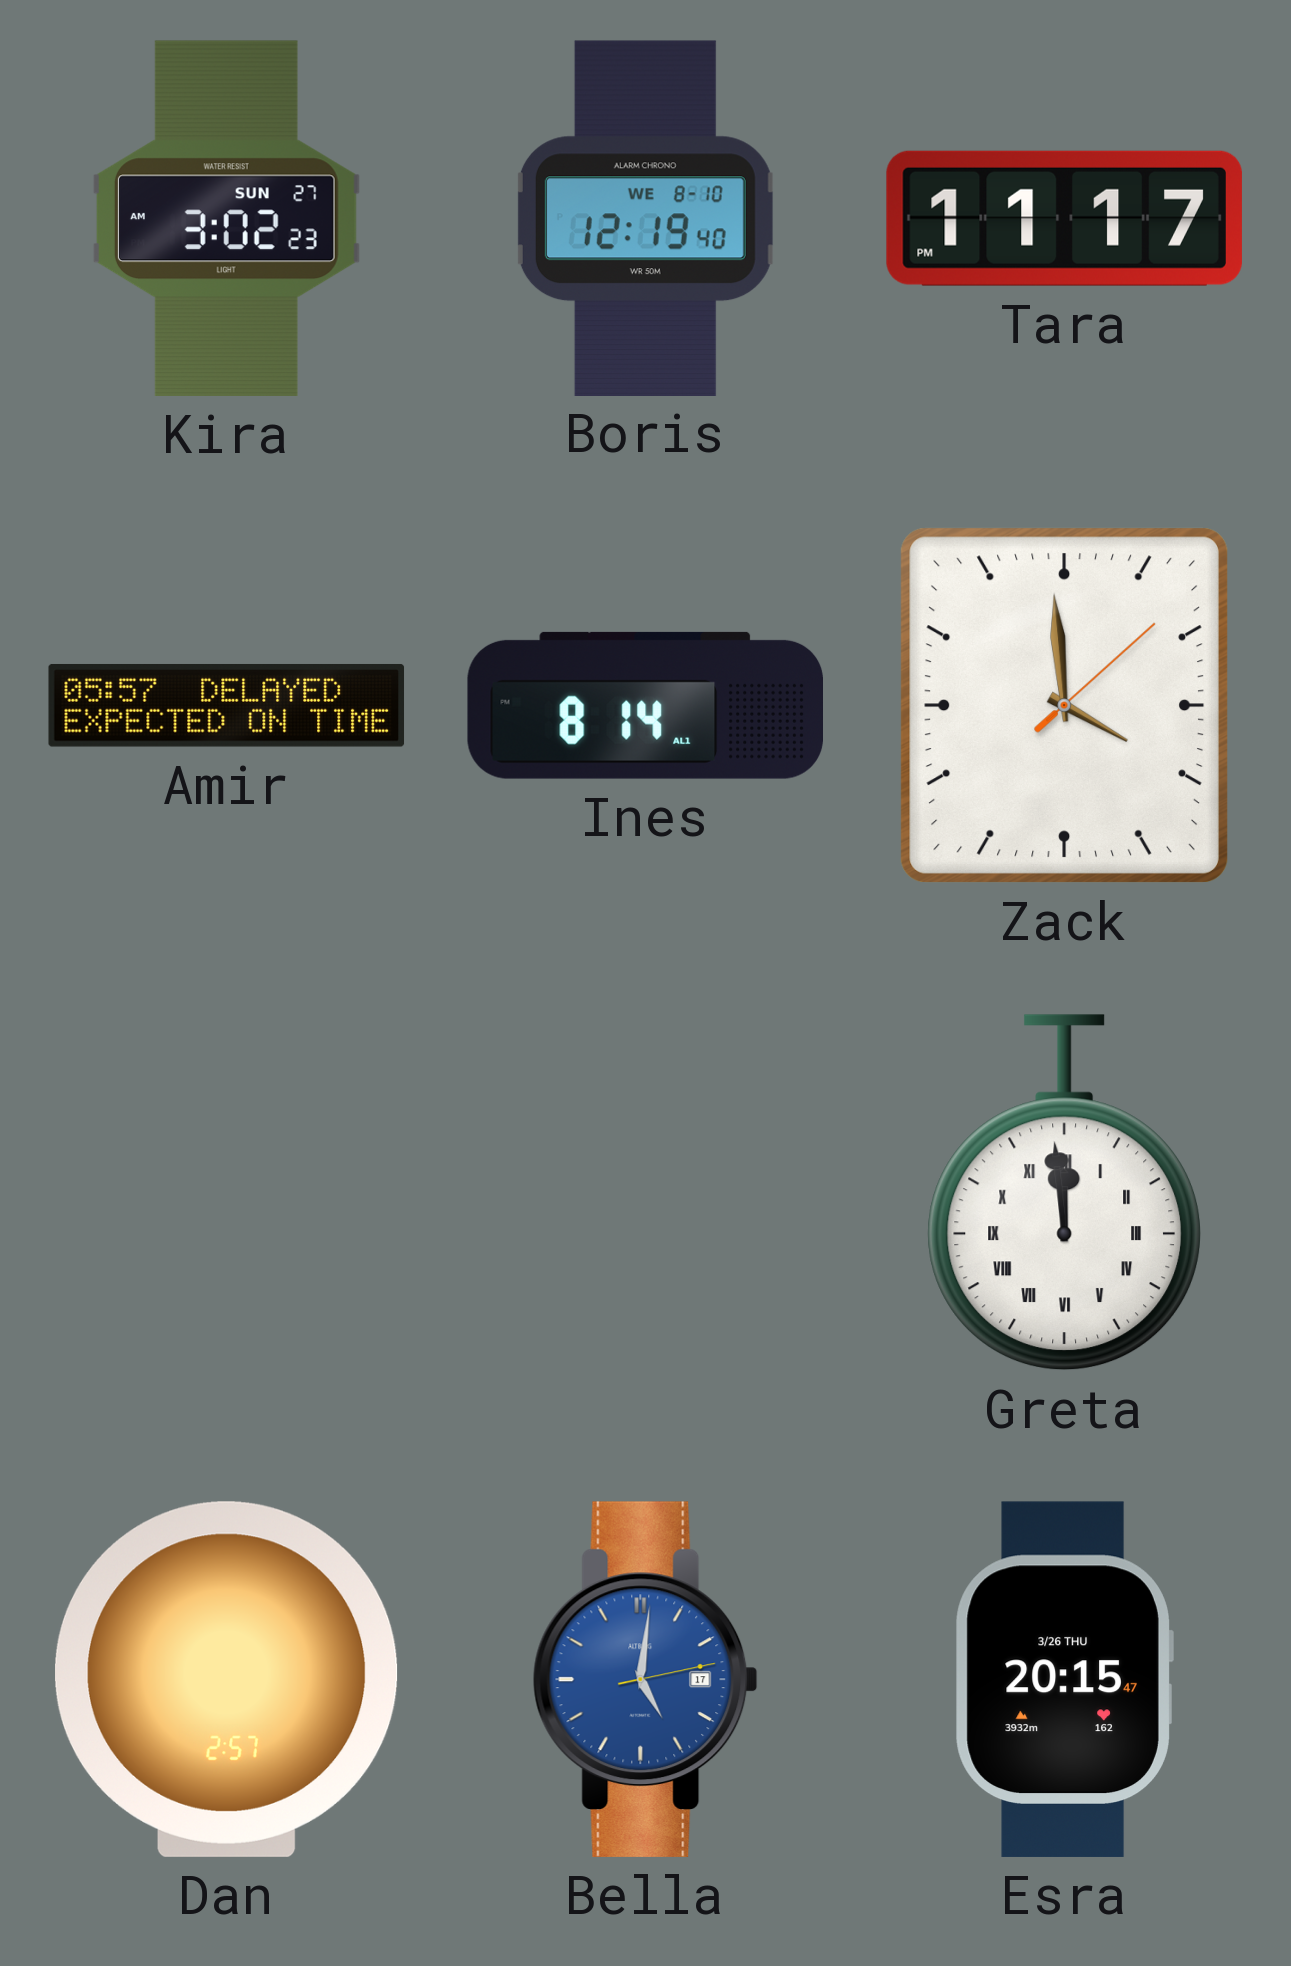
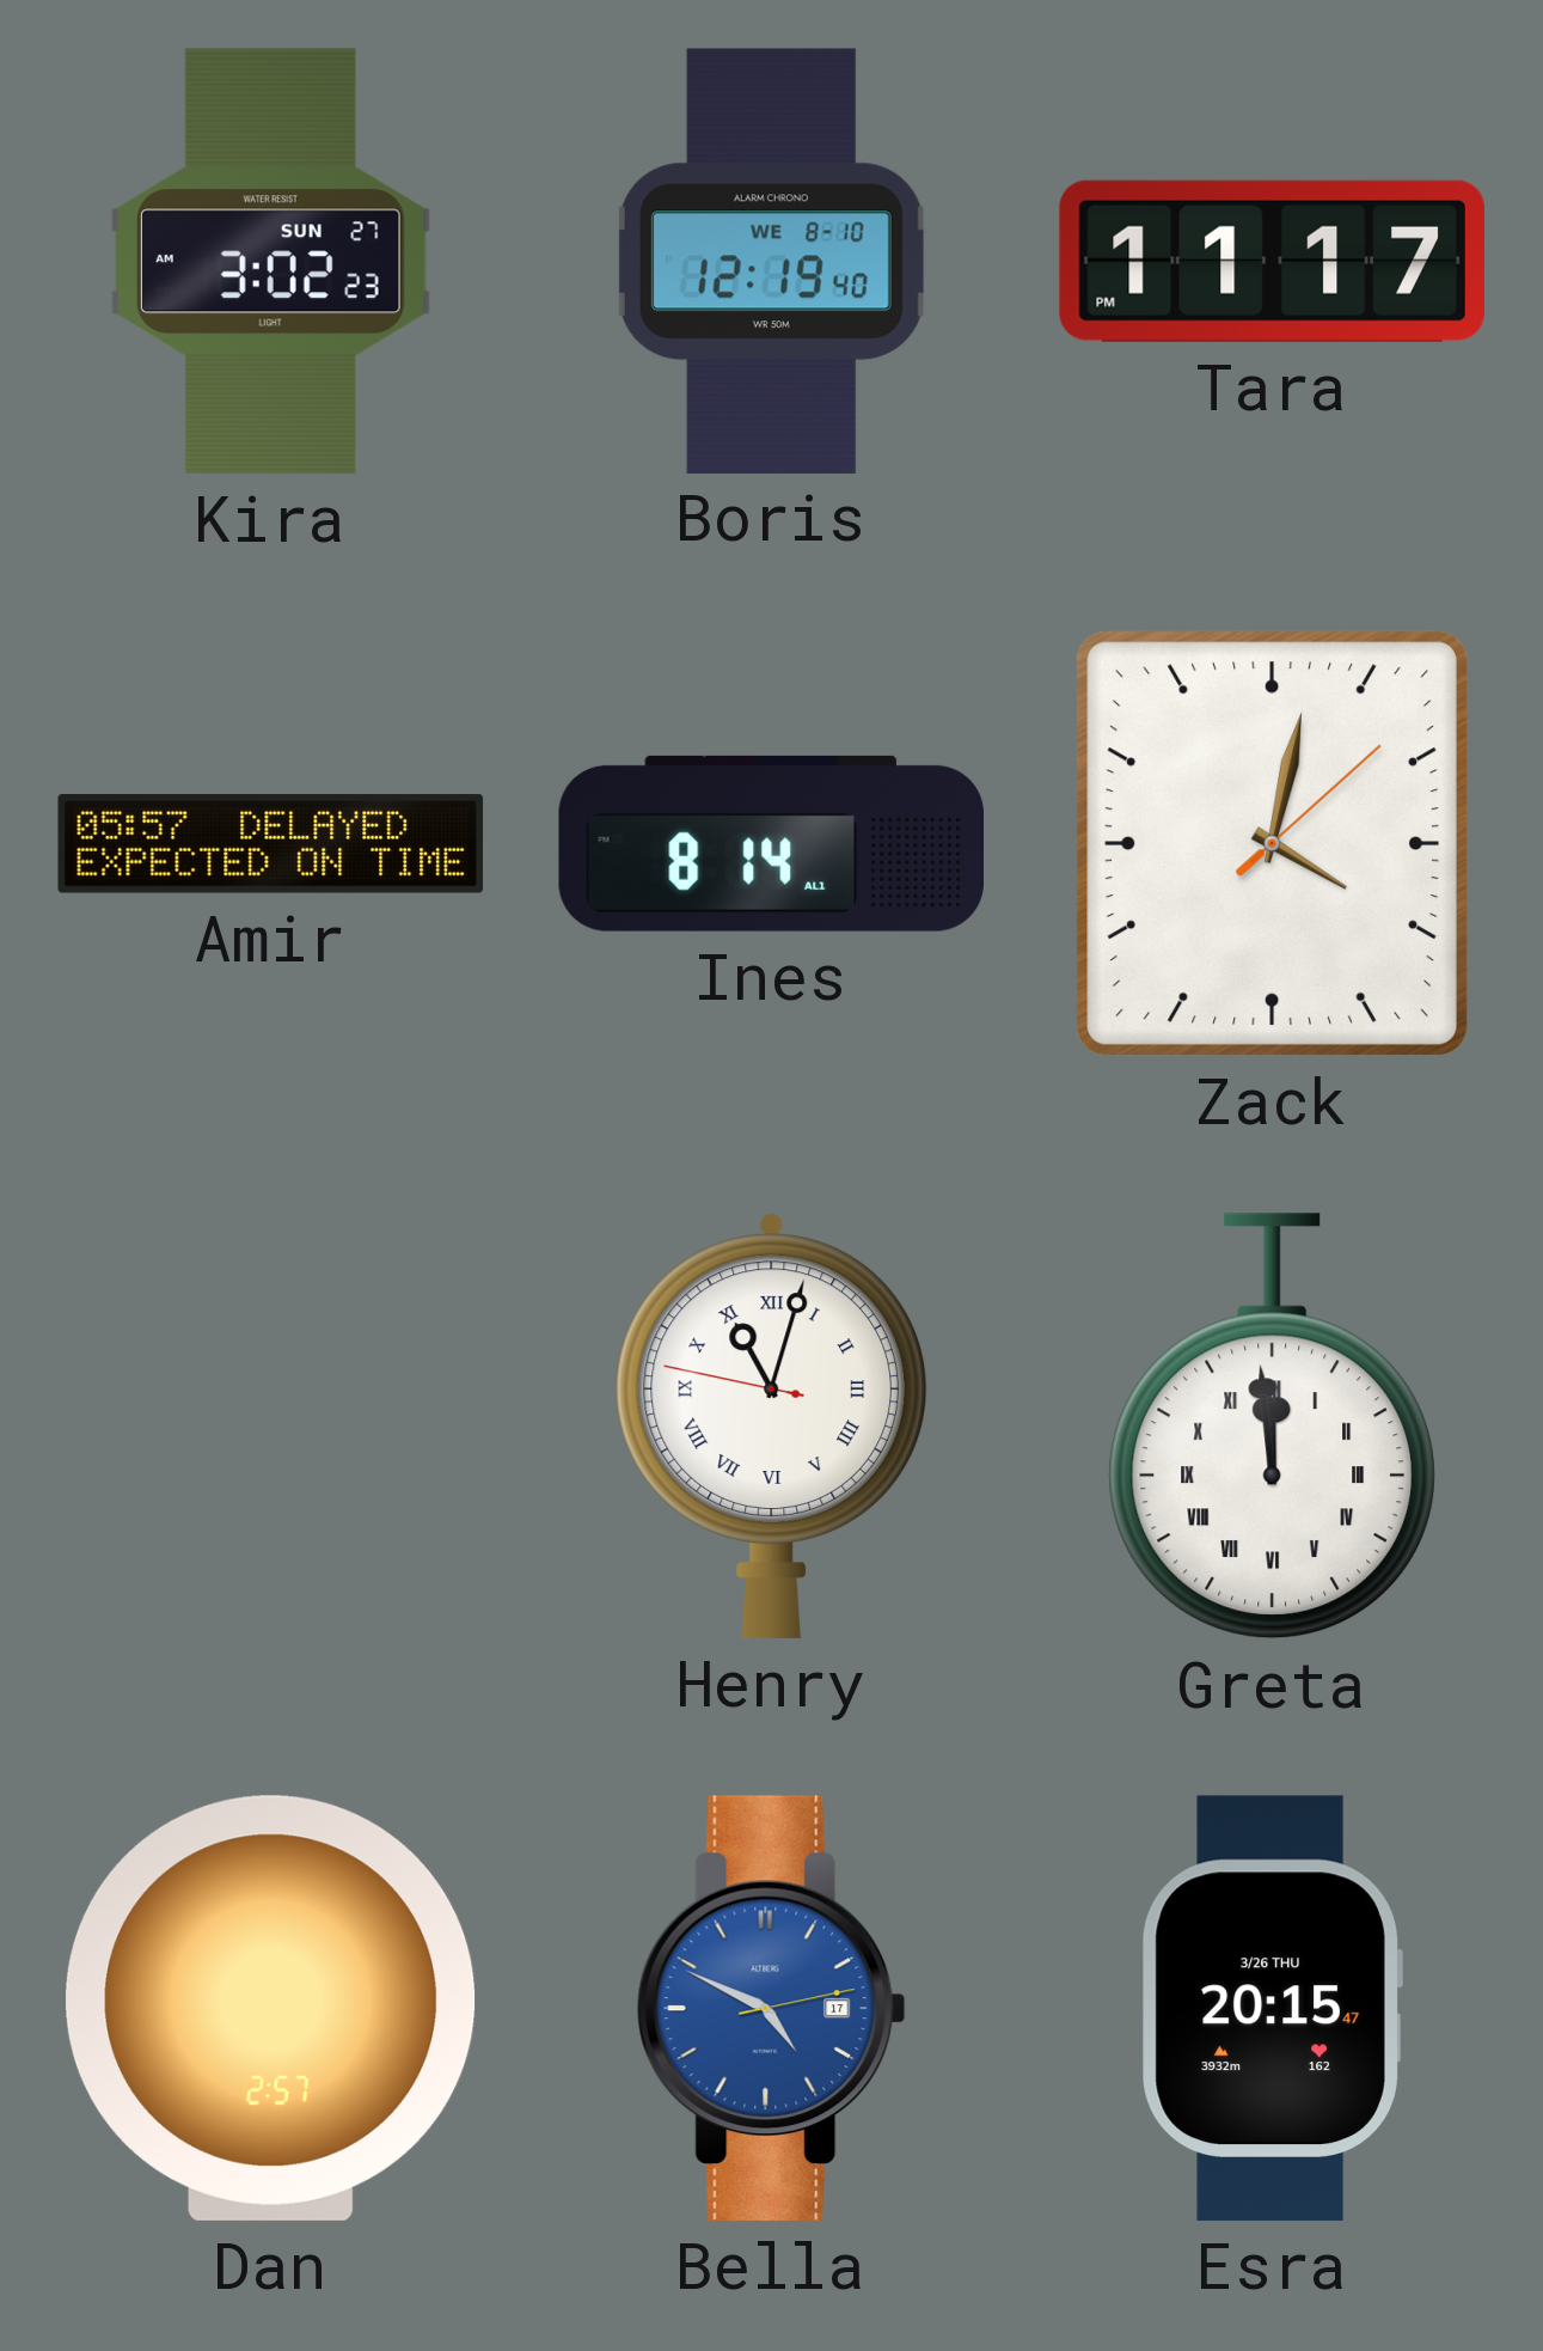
Zack: 3:59 -> 4:02
Henry: none -> 11:02
Bella: 5:01 -> 4:49
